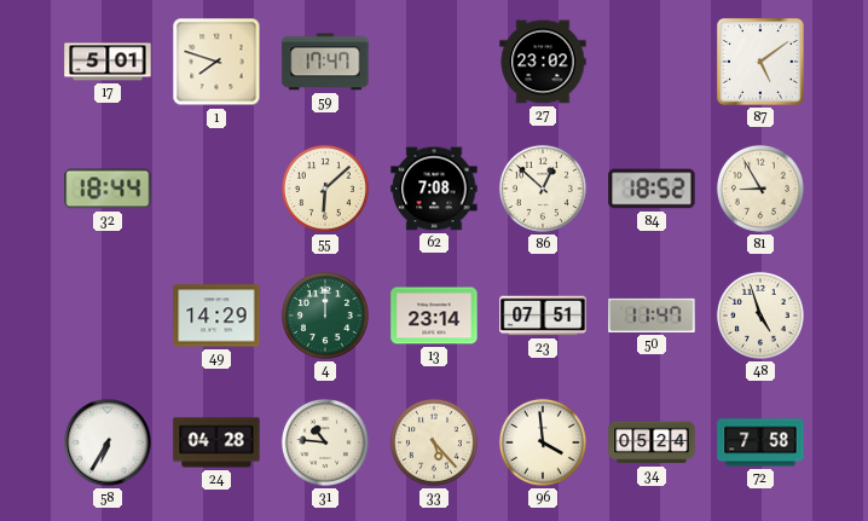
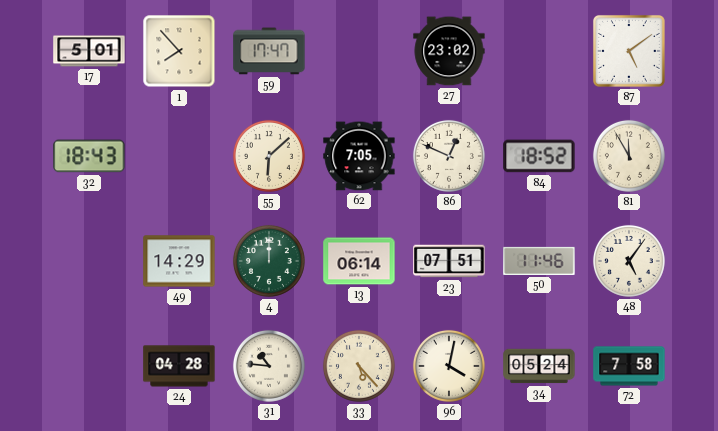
1: 7:48 -> 7:53
32: 18:44 -> 18:43
62: 7:08 -> 7:05
86: 12:52 -> 12:49
81: 8:55 -> 11:55
13: 23:14 -> 06:14
50: 11:47 -> 11:46
48: 4:57 -> 5:06
58: 6:35 -> none
96: 3:59 -> 4:02
